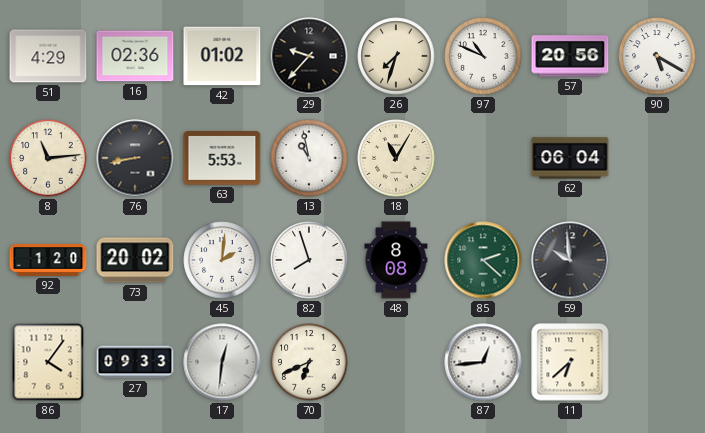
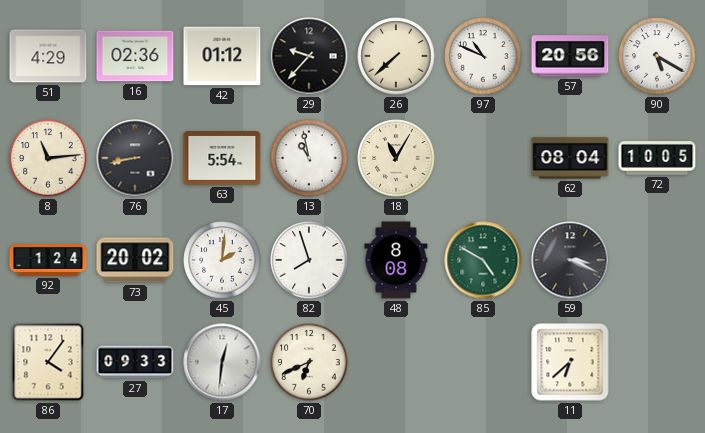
42: 01:02 -> 01:12
26: 7:33 -> 7:38
63: 5:53 -> 5:54
62: 06:04 -> 08:04
72: none -> 10:05
92: 1:20 -> 1:24
85: 2:22 -> 4:50
59: 9:59 -> 3:19
87: 12:44 -> none
